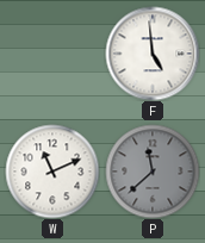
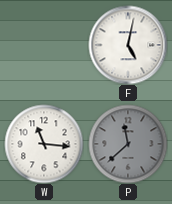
F: 4:59 -> 5:02
W: 11:11 -> 11:16
